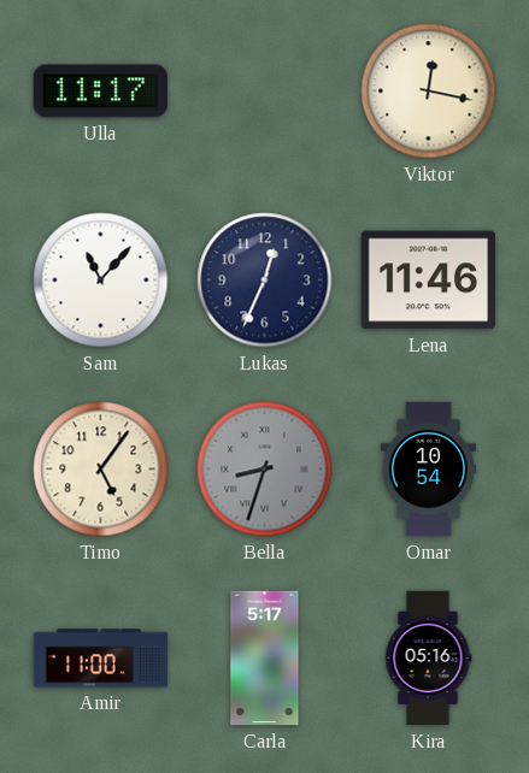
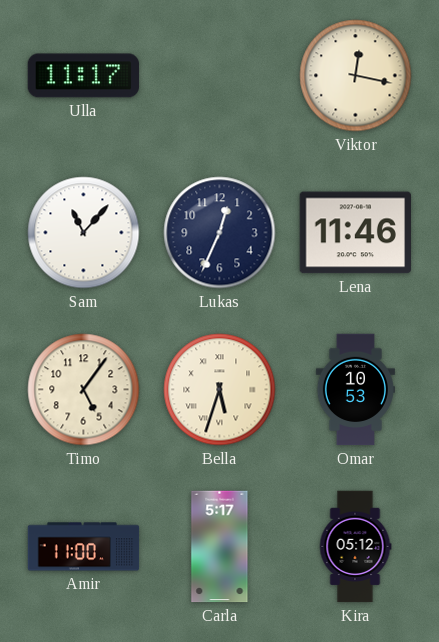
Bella: 8:33 -> 5:33
Bella dial: grey -> cream
Omar: 10:54 -> 10:53
Kira: 05:16 -> 05:12
